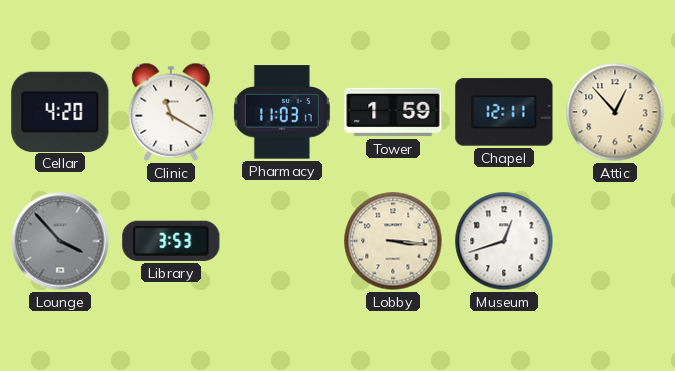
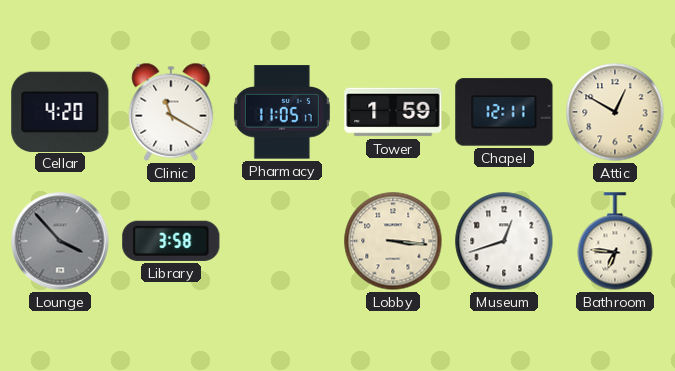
Pharmacy: 11:03 -> 11:05
Attic: 12:53 -> 12:50
Library: 3:53 -> 3:58
Bathroom: none -> 6:46
